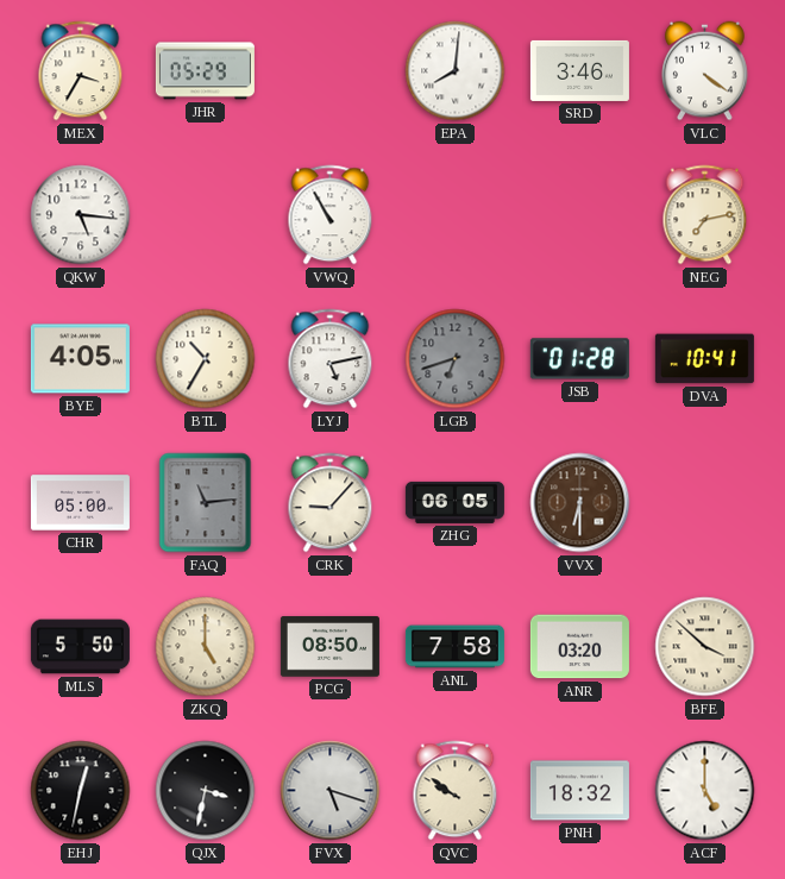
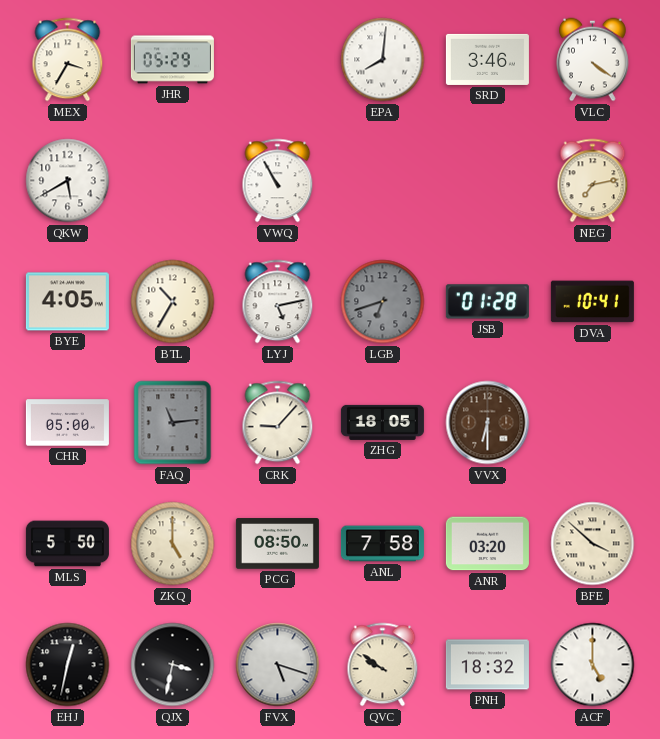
QKW: 5:16 -> 5:40
ZHG: 06:05 -> 18:05
